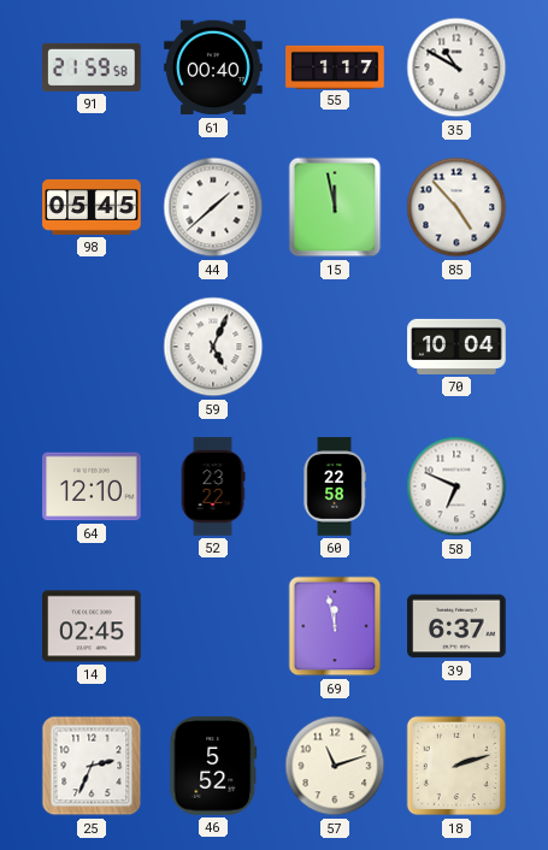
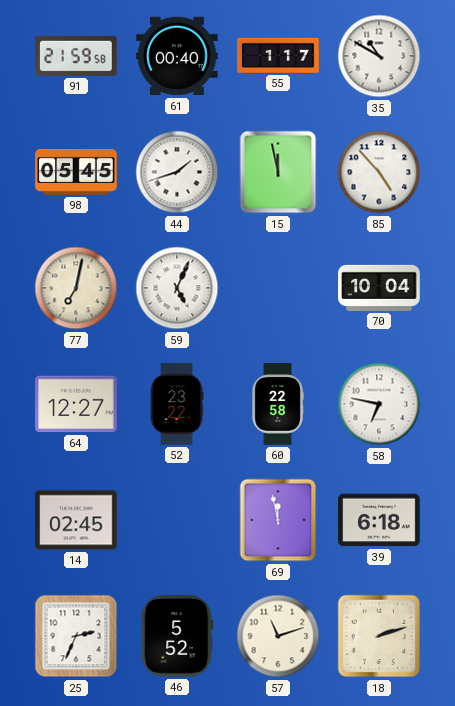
44: 1:38 -> 1:42
77: none -> 7:02
64: 12:10 -> 12:27
58: 6:49 -> 6:47
39: 6:37 -> 6:18
